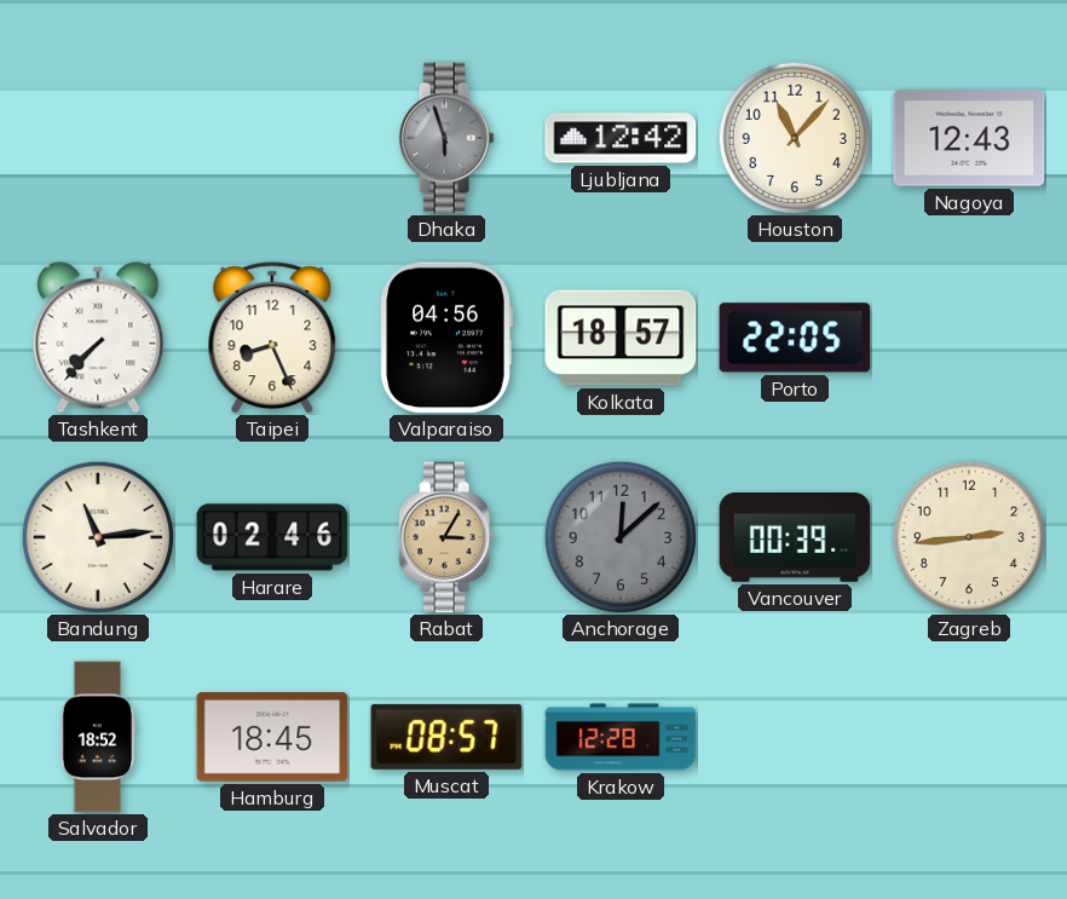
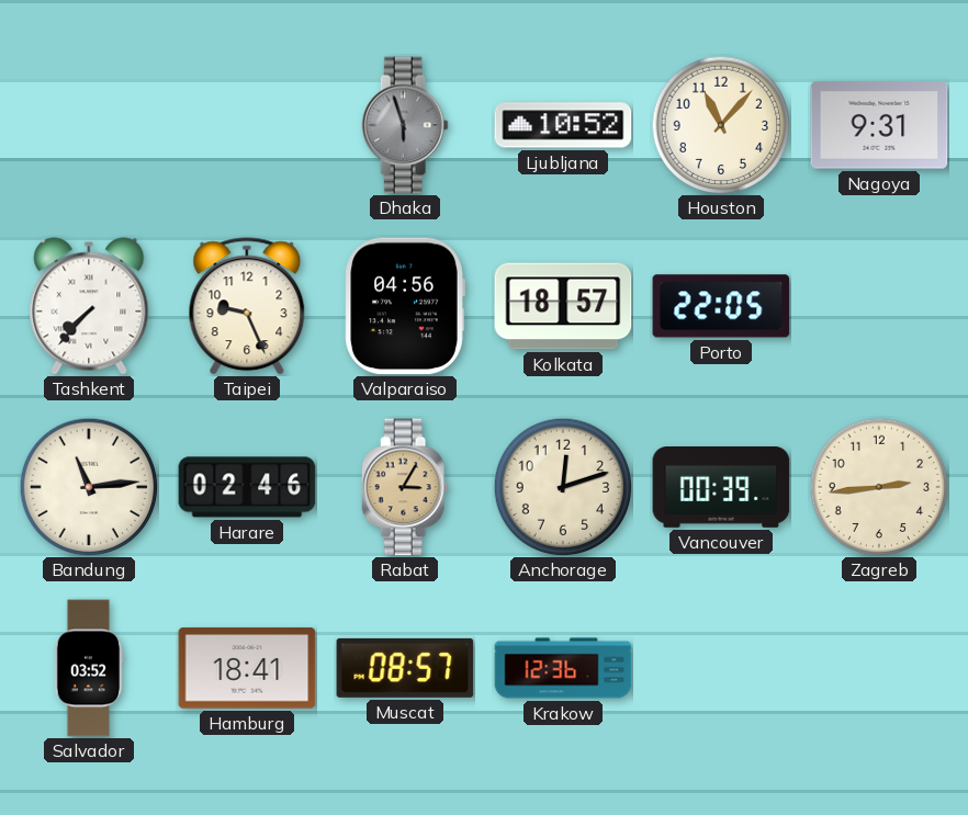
Ljubljana: 12:42 -> 10:52
Nagoya: 12:43 -> 9:31
Taipei: 8:26 -> 9:26
Anchorage: 12:08 -> 12:12
Anchorage dial: grey -> cream
Salvador: 18:52 -> 03:52
Hamburg: 18:45 -> 18:41
Krakow: 12:28 -> 12:36
